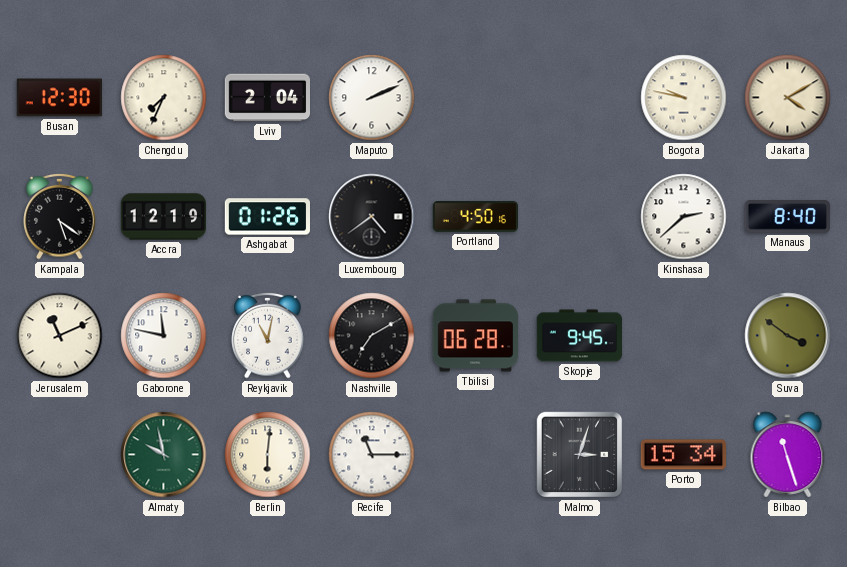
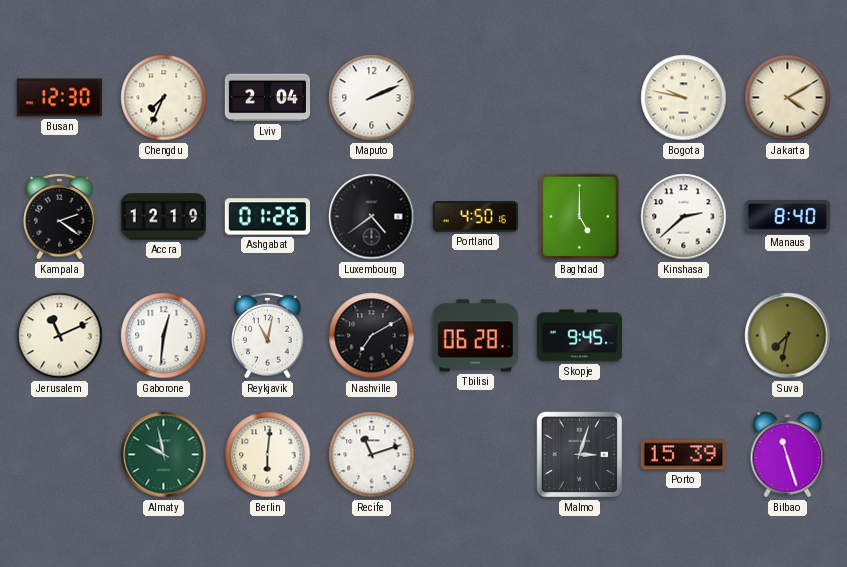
Kampala: 5:21 -> 2:21
Baghdad: none -> 5:00
Gaborone: 11:47 -> 12:31
Suva: 3:51 -> 7:32
Recife: 11:15 -> 11:12
Porto: 15:34 -> 15:39
